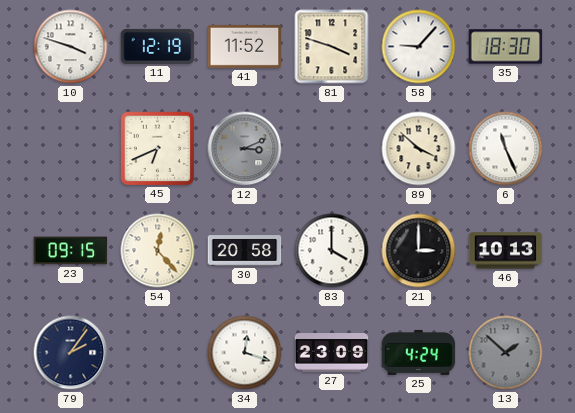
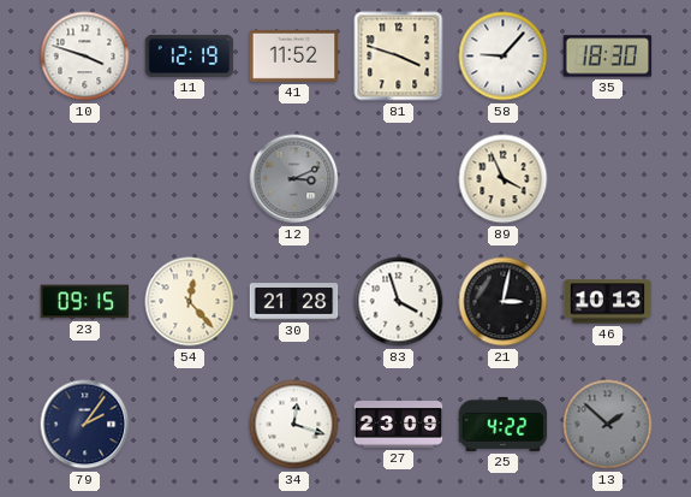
45: 6:41 -> none
89: 3:52 -> 3:56
6: 11:26 -> none
30: 20:58 -> 21:28
83: 4:00 -> 3:57
21: 3:00 -> 3:02
25: 4:24 -> 4:22
